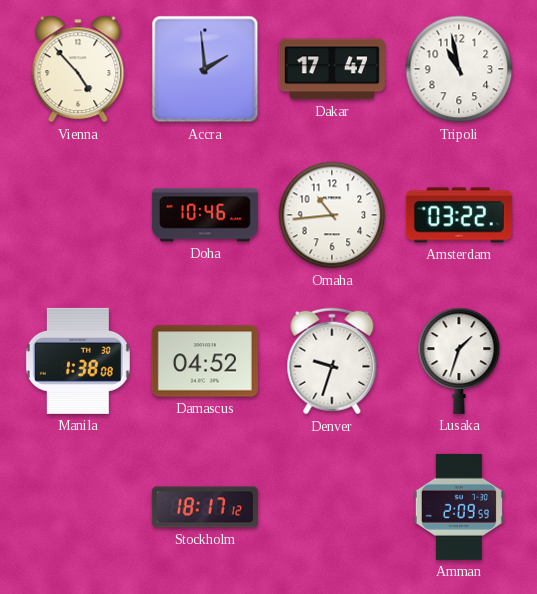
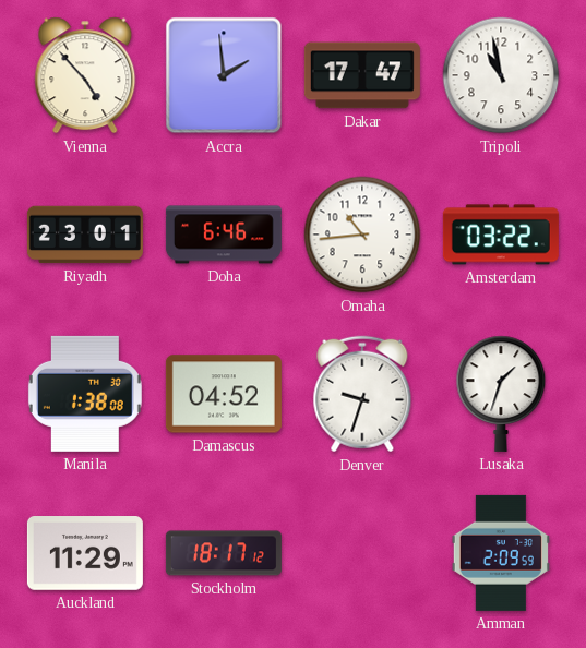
Riyadh: none -> 23:01
Doha: 10:46 -> 6:46
Auckland: none -> 11:29
